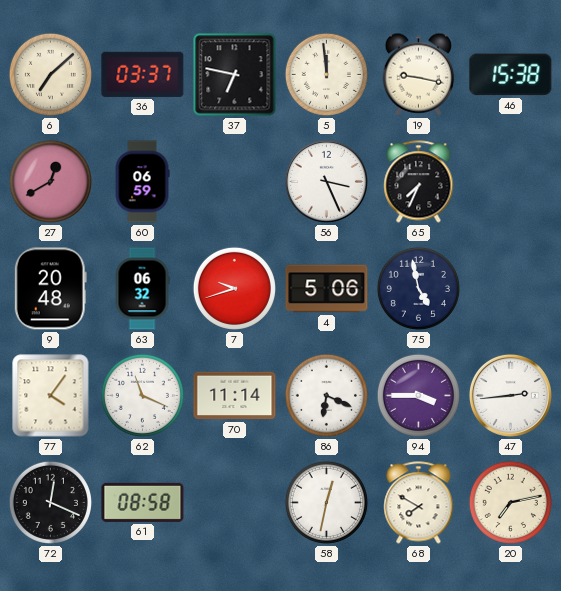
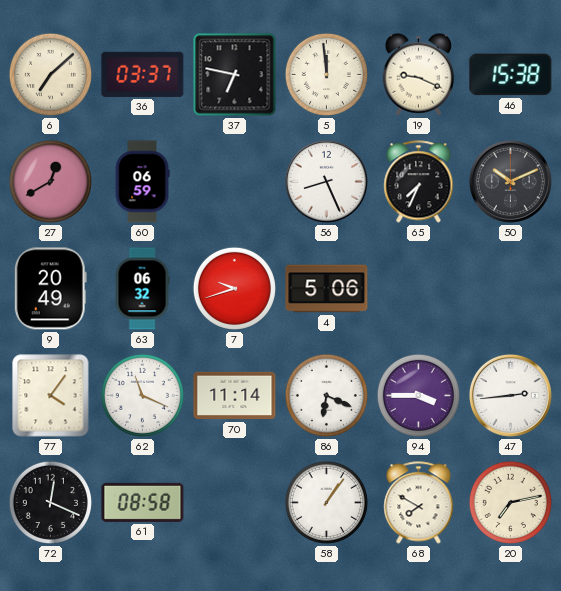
19: 9:17 -> 9:19
56: 3:26 -> 8:26
50: none -> 10:11
9: 20:48 -> 20:49
75: 4:58 -> none
58: 12:32 -> 1:06
